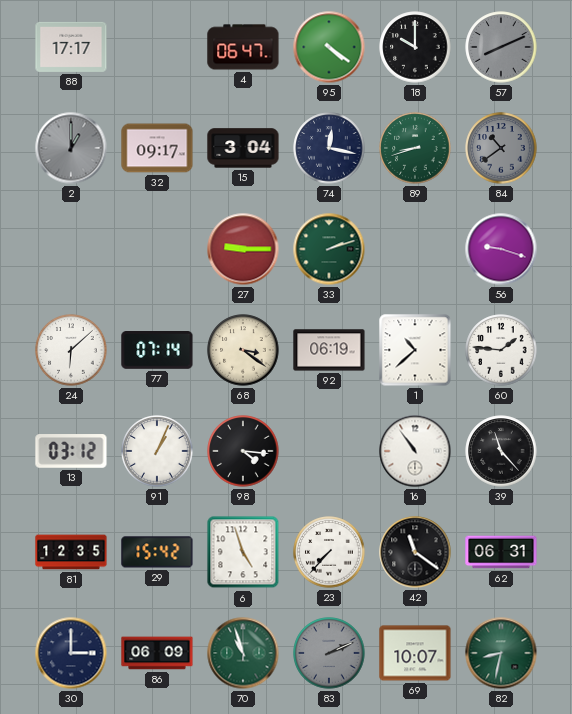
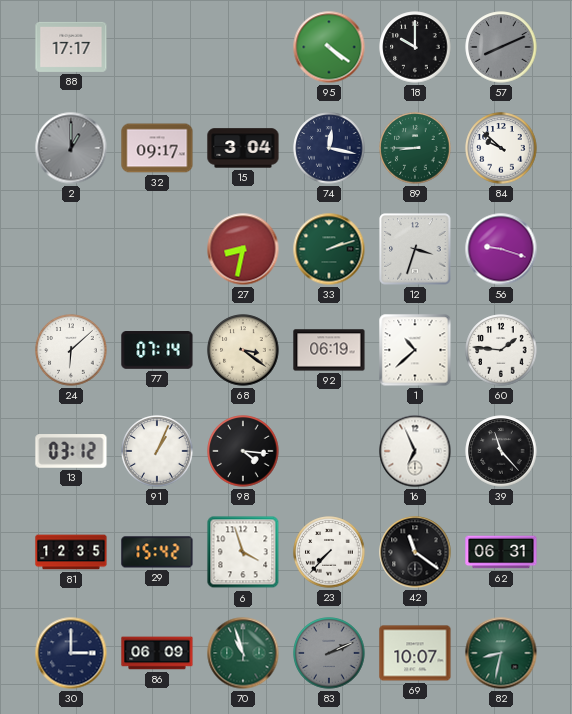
4: 06:47 -> none
89: 8:42 -> 8:45
84: 10:39 -> 9:52
84 dial: grey -> white
27: 9:15 -> 8:32
12: none -> 3:33
16: 10:54 -> 6:56
6: 4:57 -> 3:57
